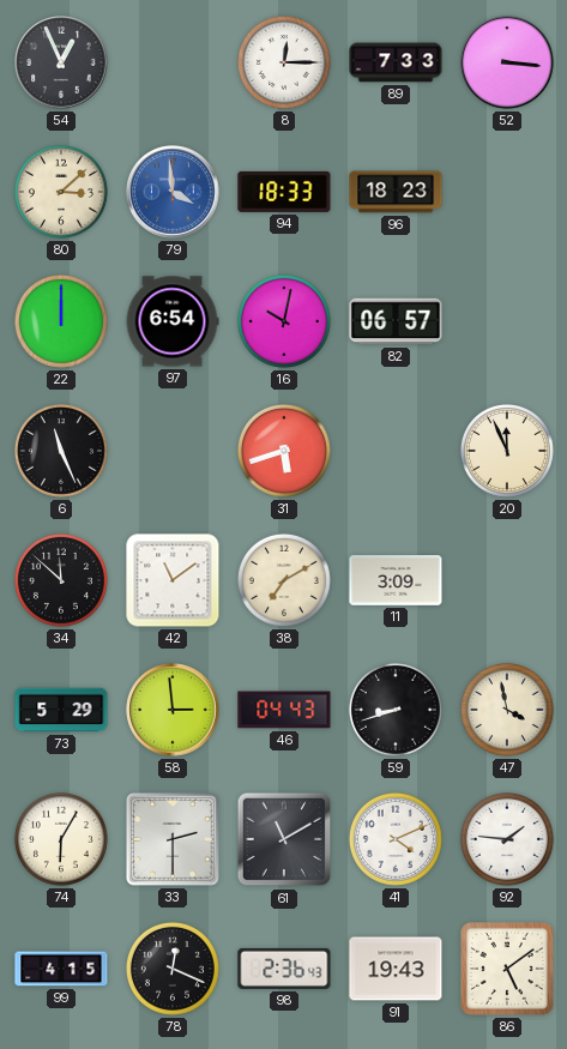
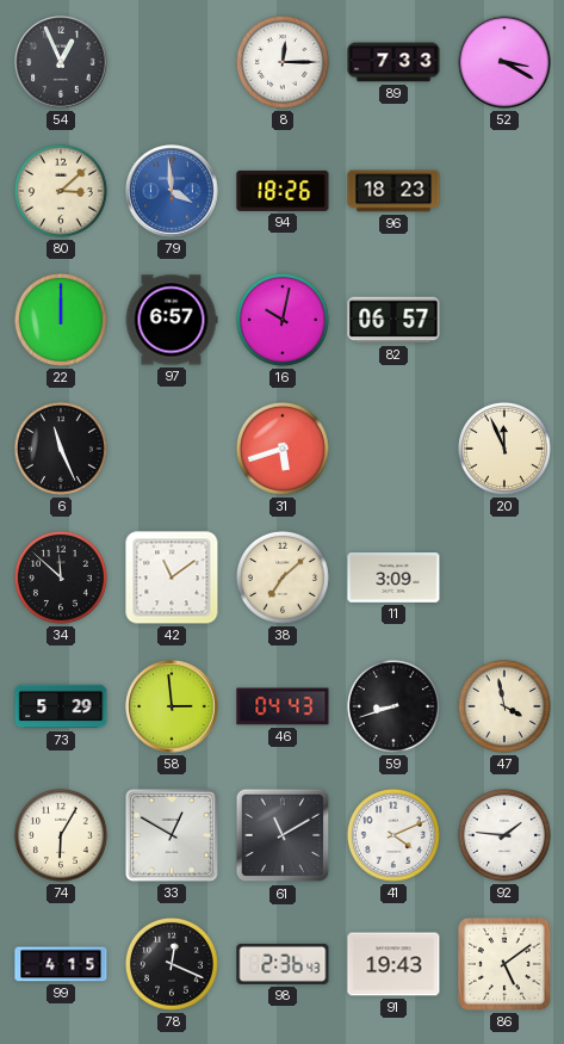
52: 3:16 -> 3:20
94: 18:33 -> 18:26
97: 6:54 -> 6:57
38: 7:10 -> 7:08
33: 2:30 -> 12:50
